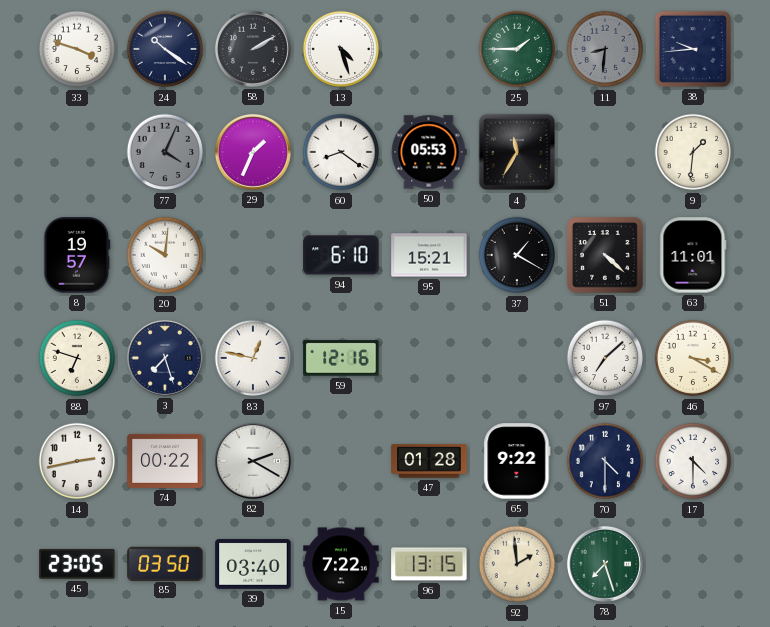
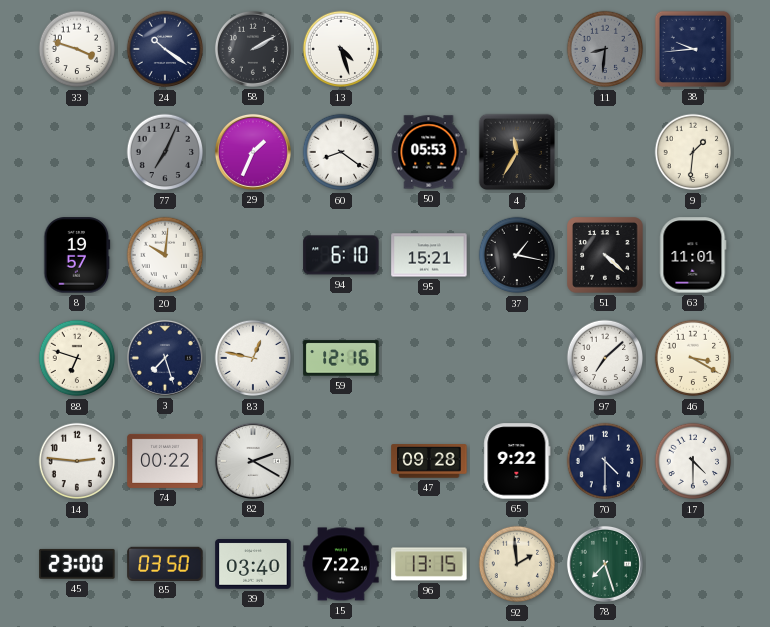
25: 1:45 -> none
77: 4:04 -> 7:04
37: 1:20 -> 1:17
14: 2:43 -> 2:46
47: 01:28 -> 09:28
45: 23:05 -> 23:00
